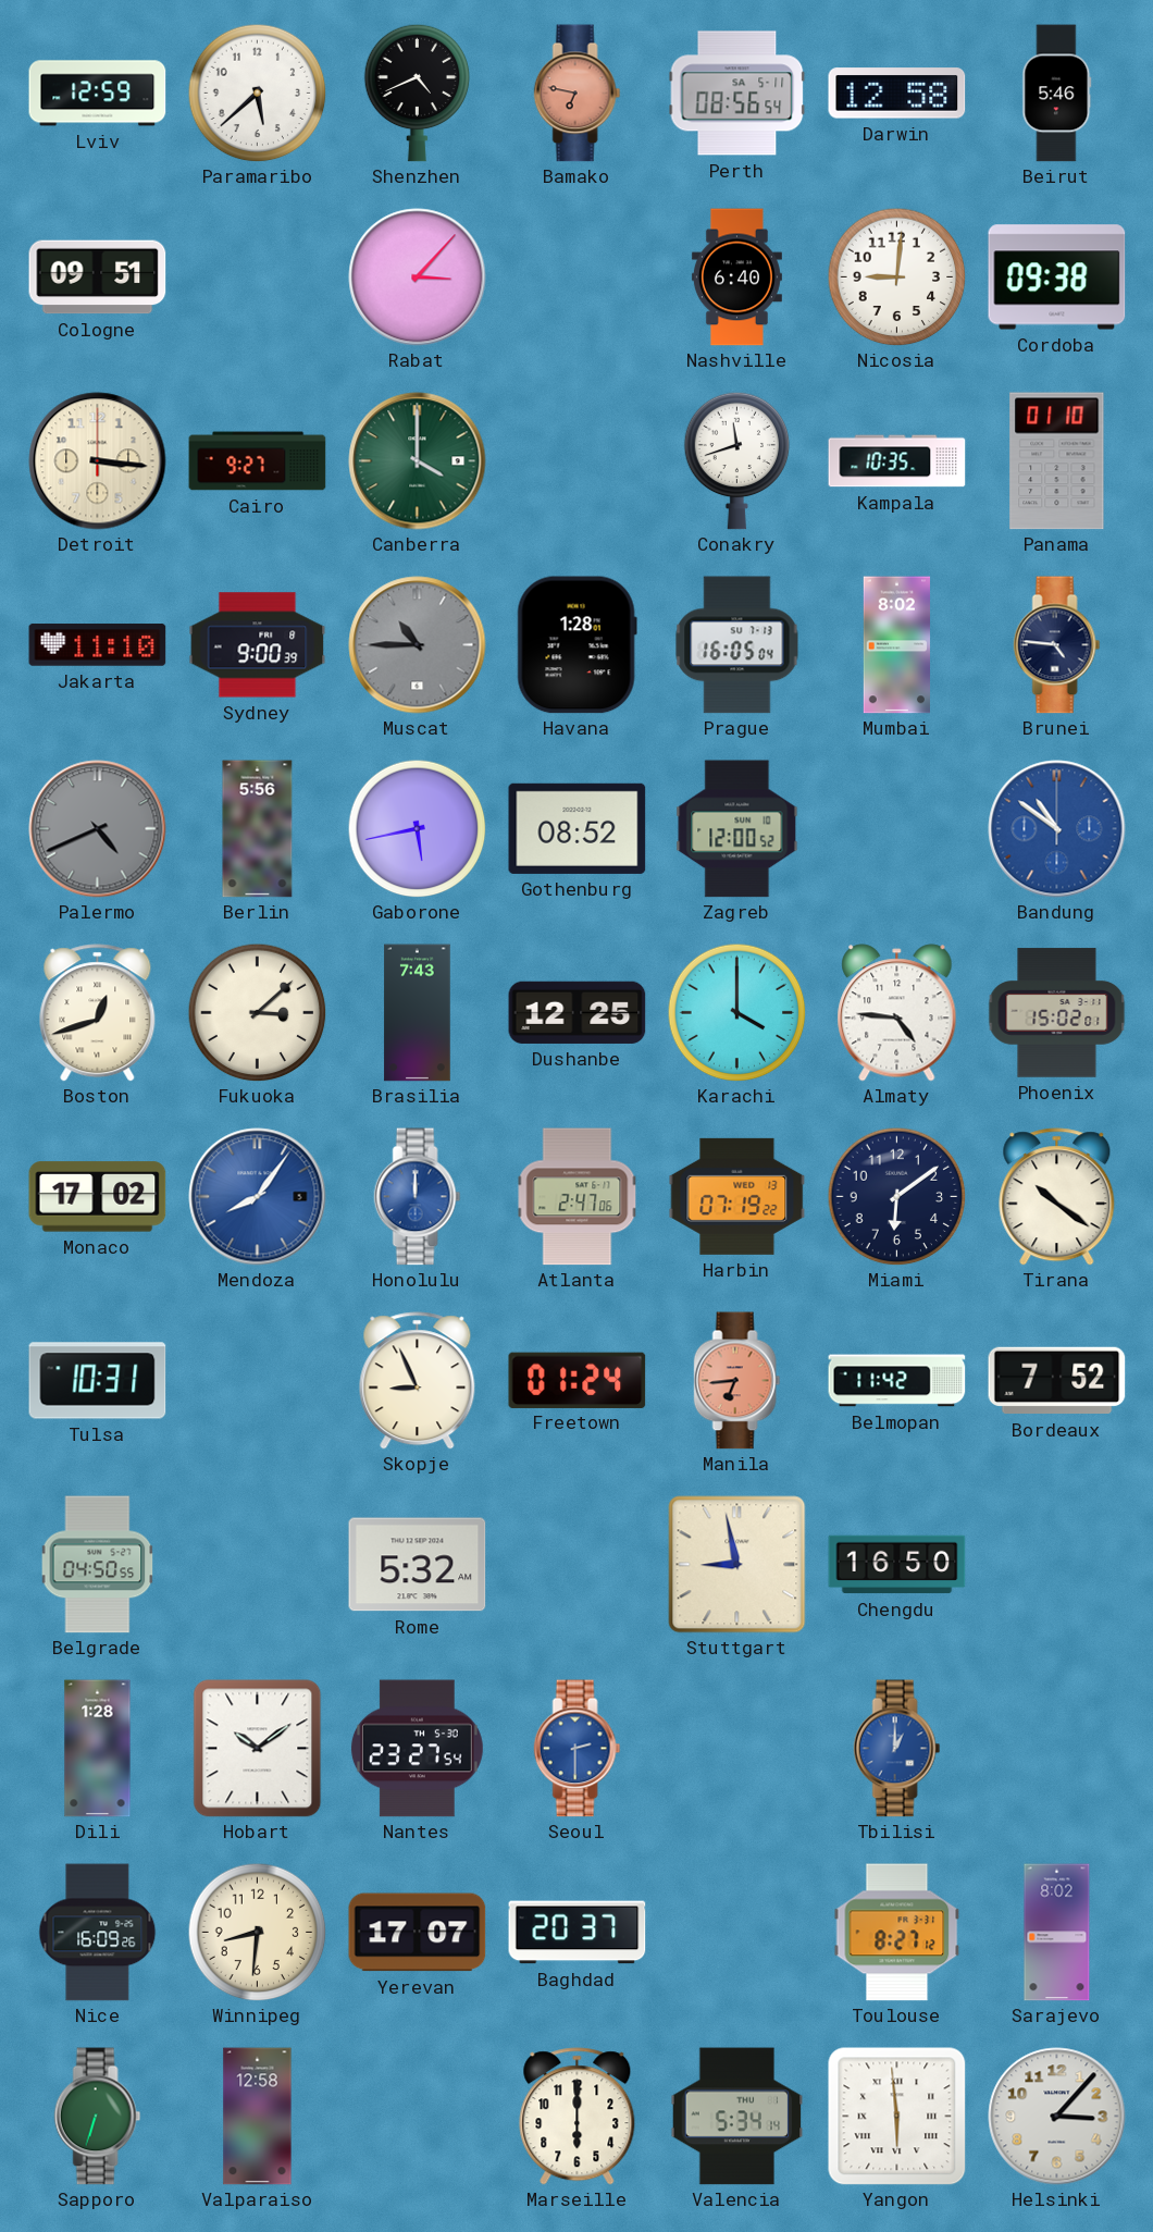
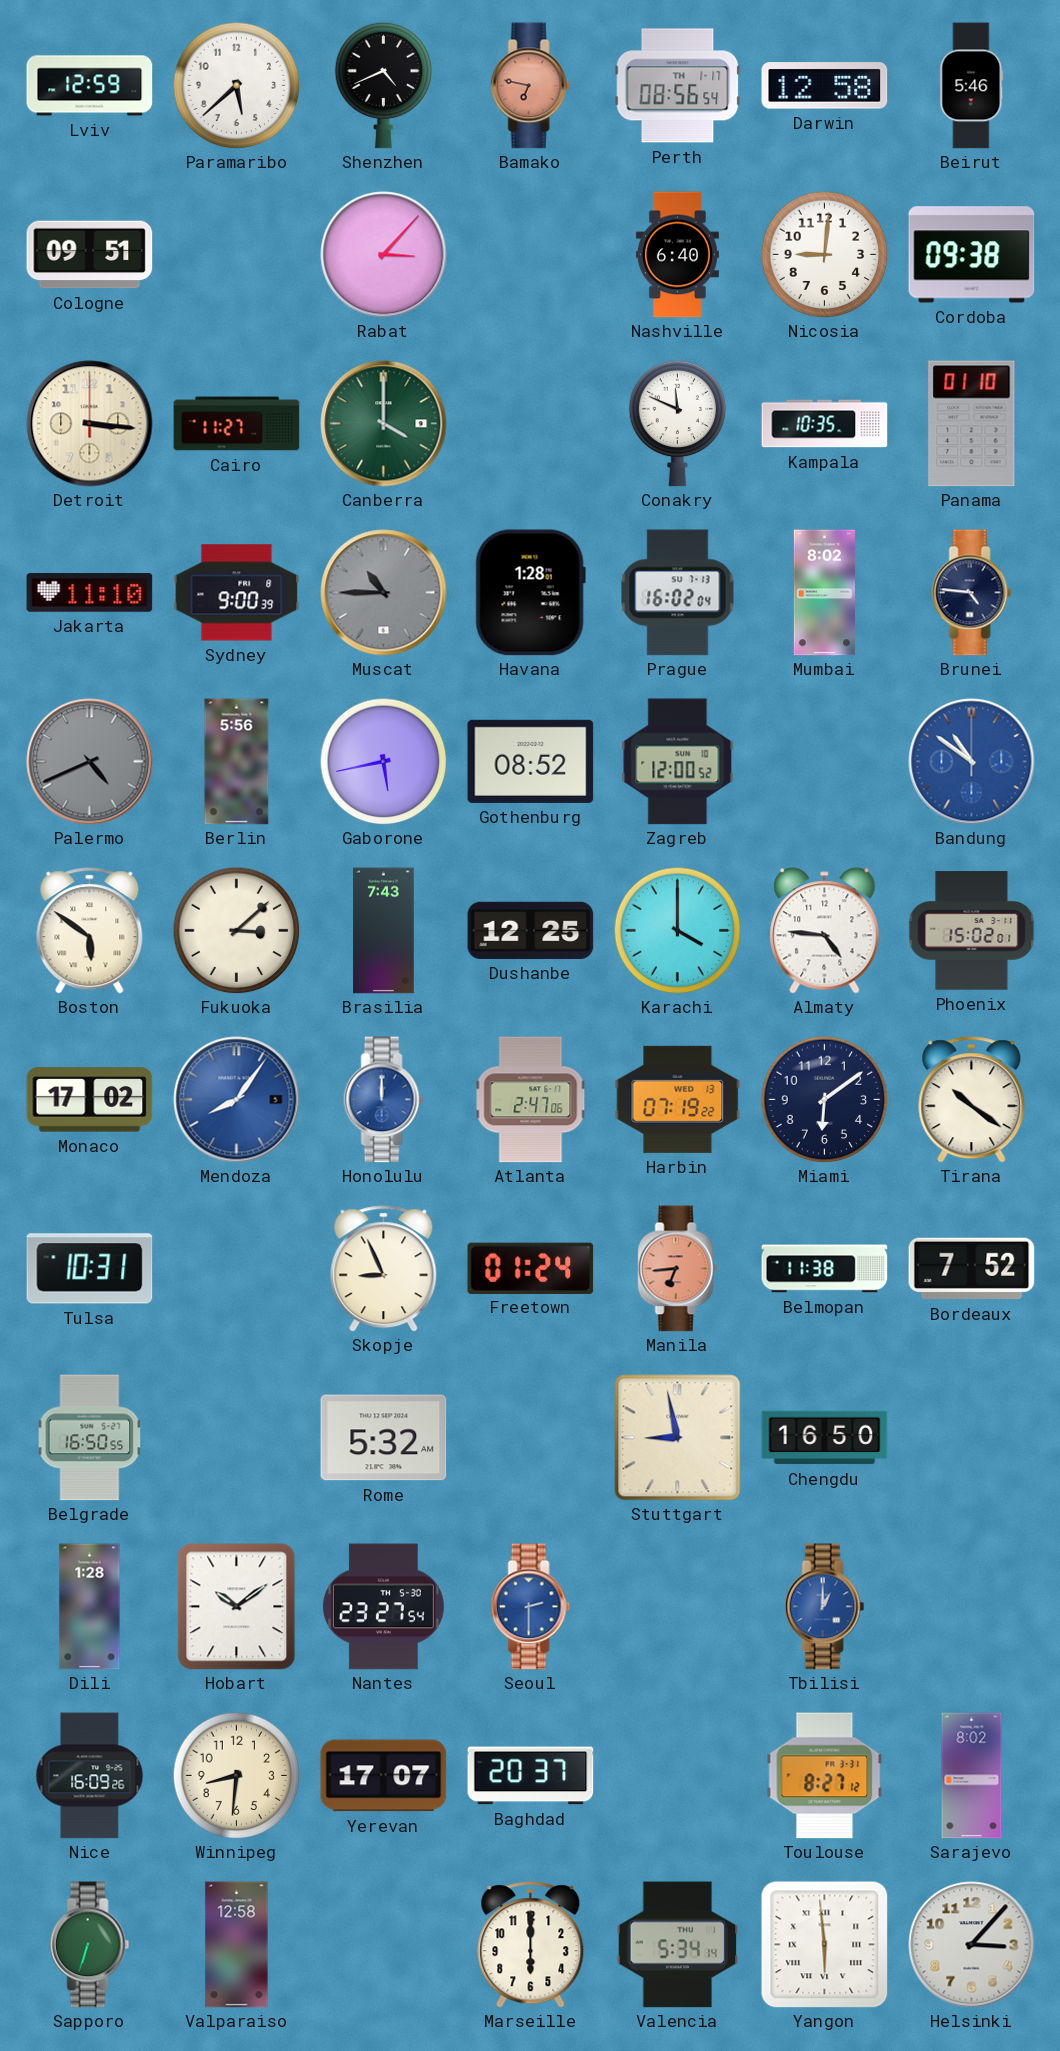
Perth date: SA 5-11 -> TH 1-17
Cairo: 9:27 -> 11:27
Conakry: 11:42 -> 11:49
Prague: 16:05 -> 16:02
Boston: 12:42 -> 5:51
Belmopan: 11:42 -> 11:38
Belgrade: 04:50 -> 16:50
